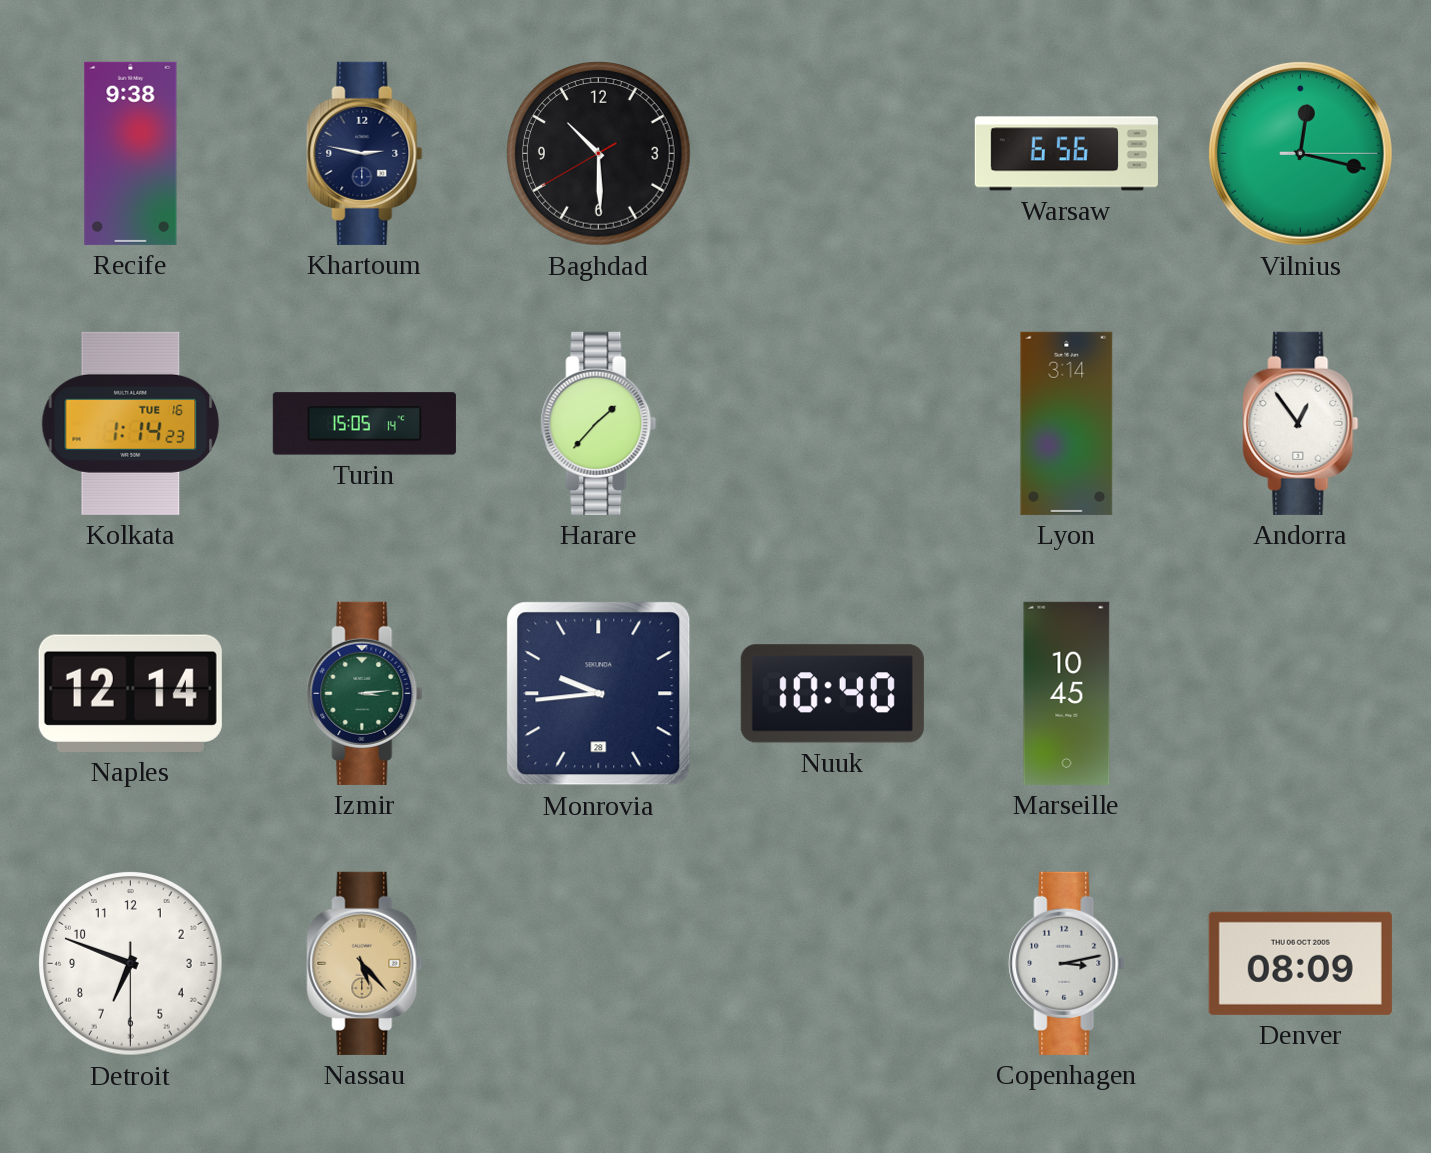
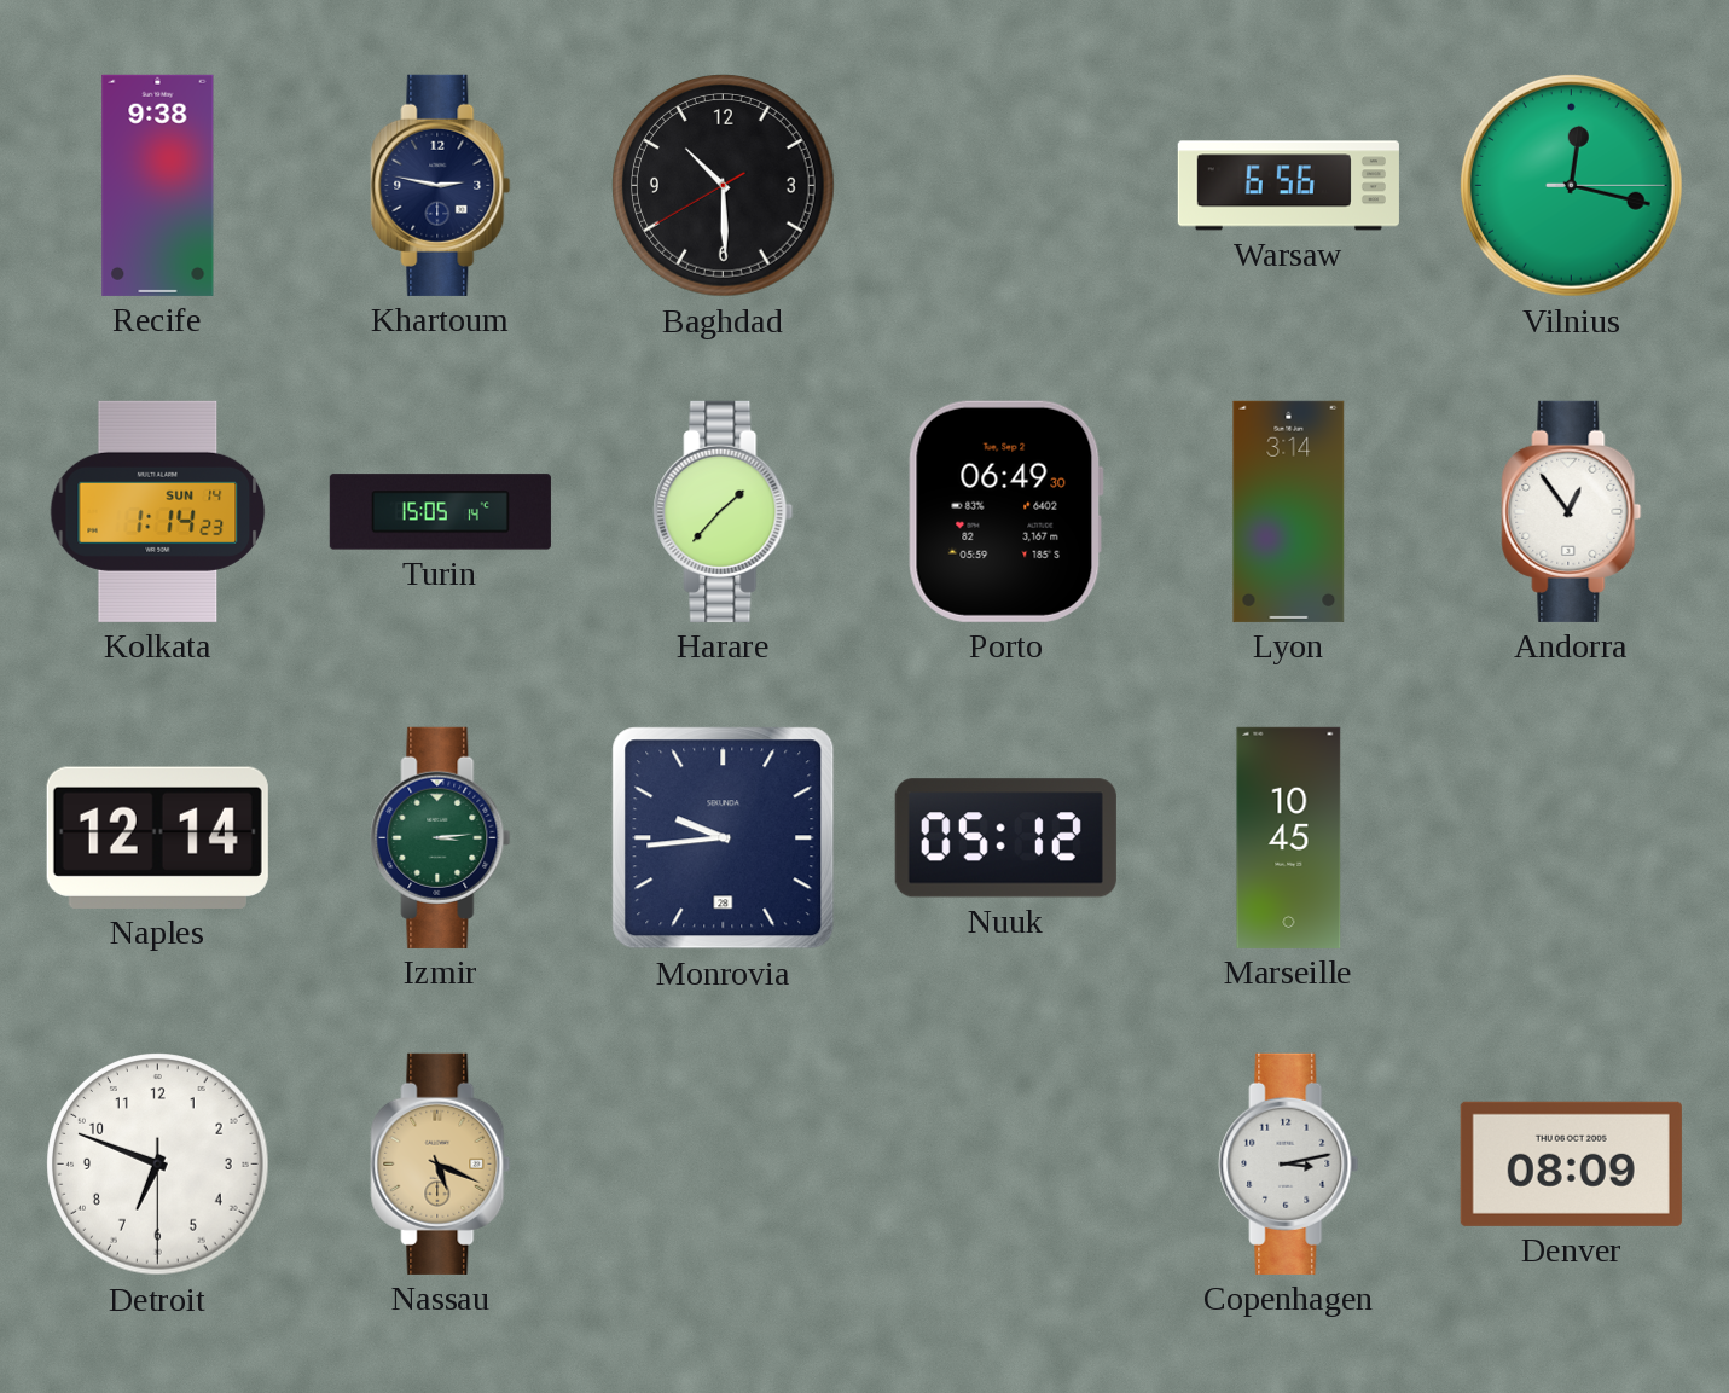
Kolkata date: TUE 16 -> SUN 14
Porto: none -> 06:49
Nuuk: 10:40 -> 05:12
Nassau: 5:23 -> 5:19
